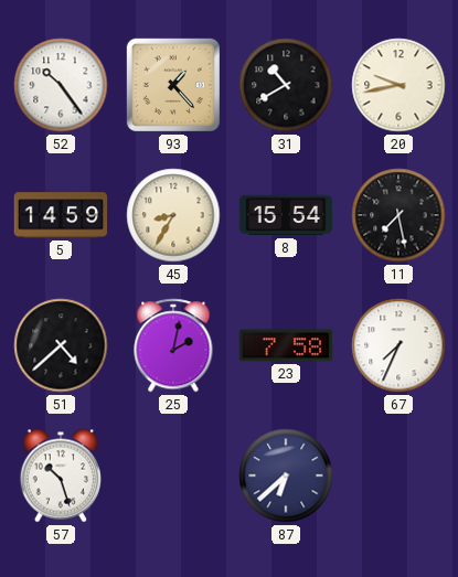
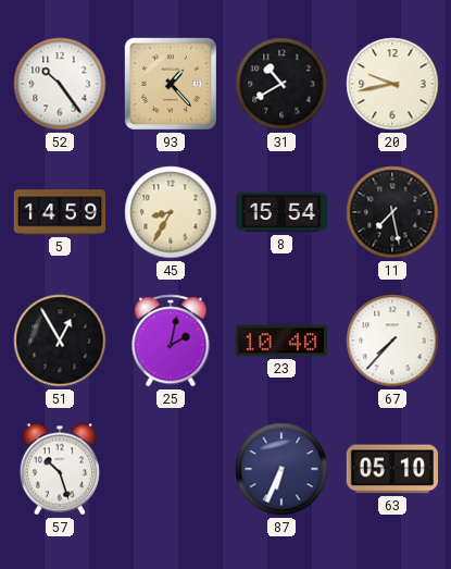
51: 4:38 -> 12:55
23: 7:58 -> 10:40
67: 7:34 -> 7:37
87: 6:38 -> 6:34
63: none -> 05:10
